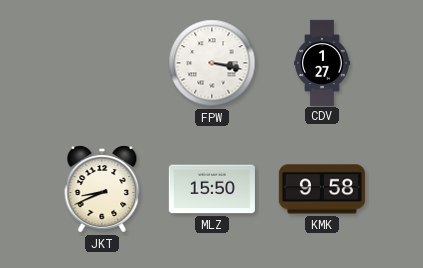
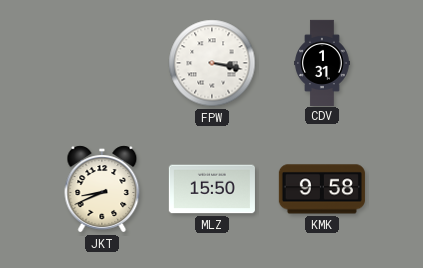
CDV: 1:27 -> 1:31
